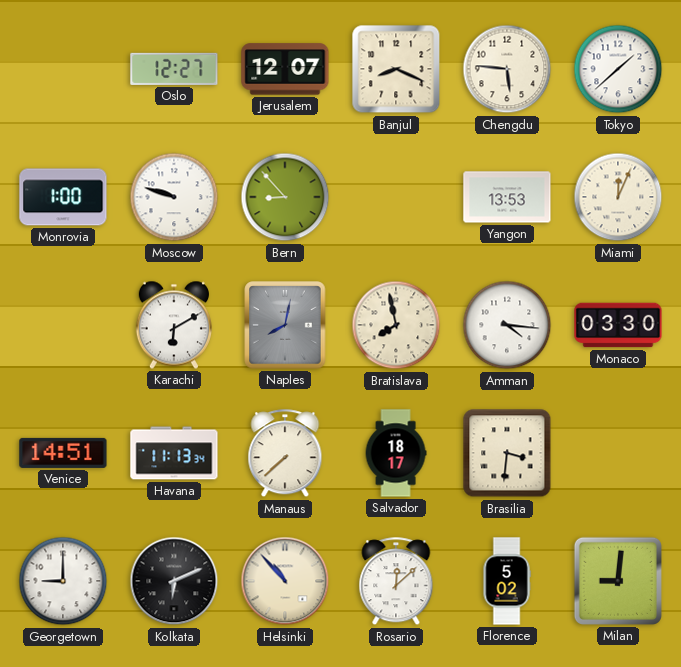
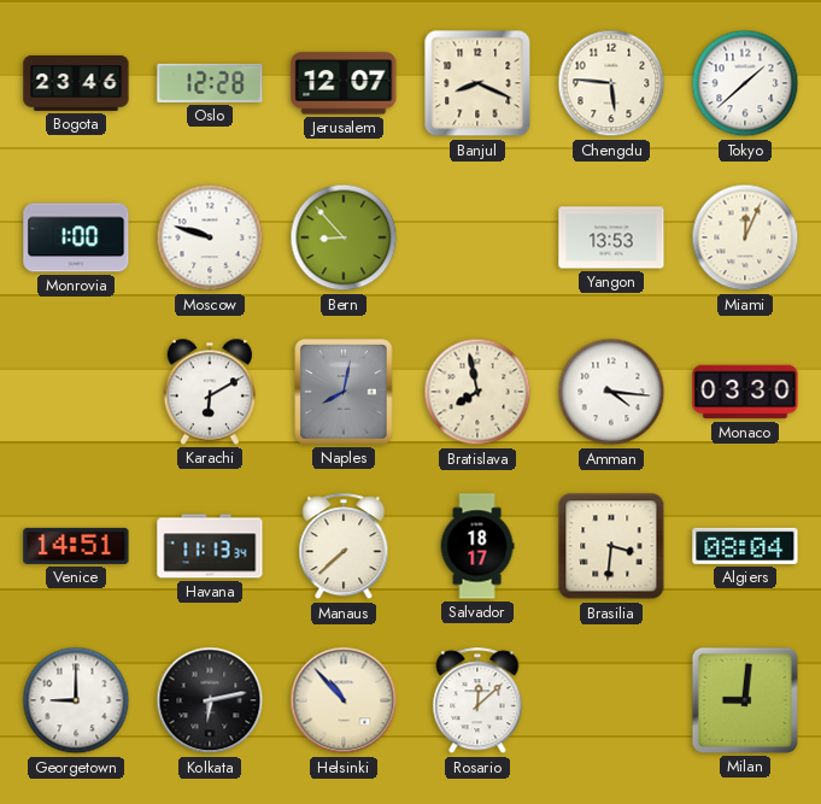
Bogota: none -> 23:46
Oslo: 12:27 -> 12:28
Algiers: none -> 08:04
Kolkata: 6:11 -> 6:13
Florence: 5:02 -> none
